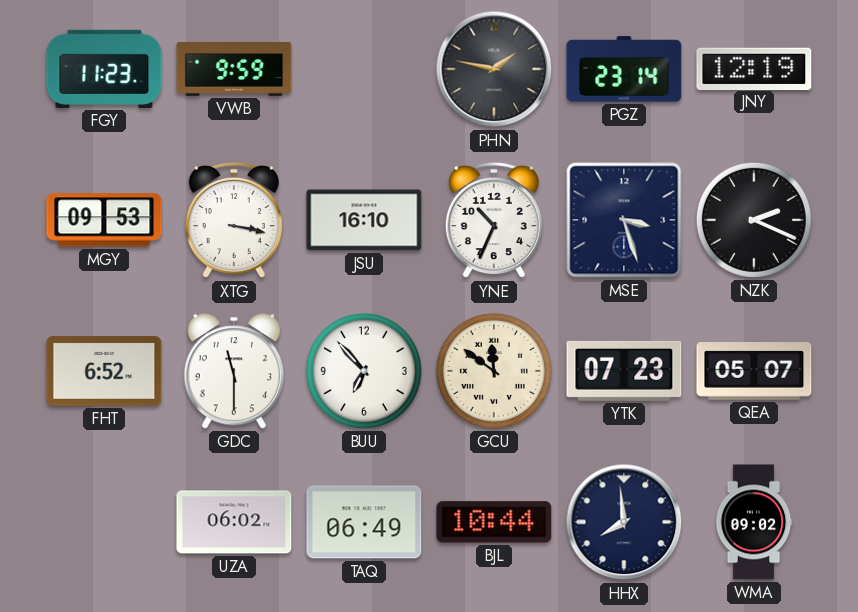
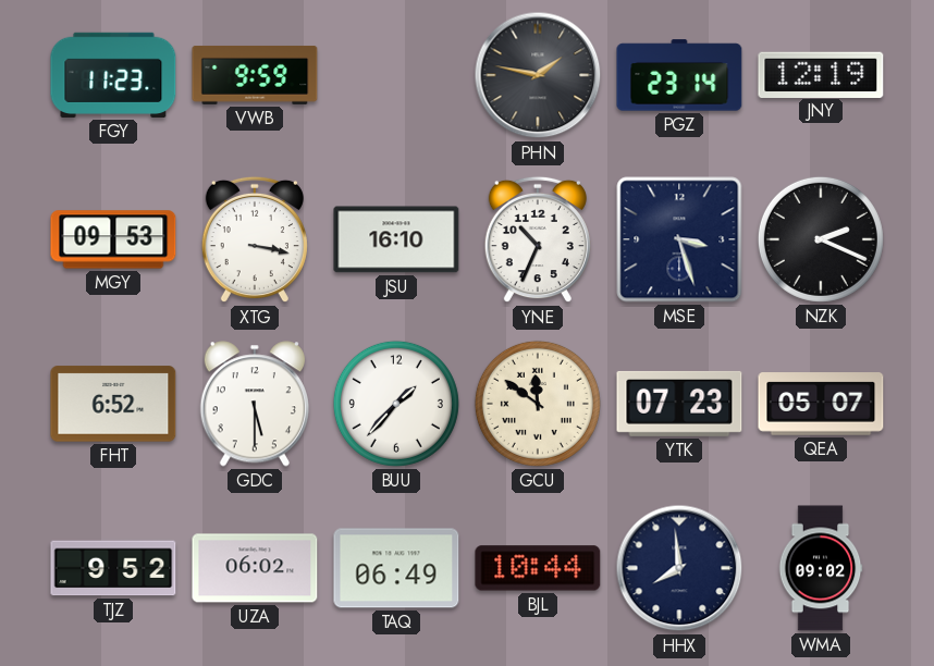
GDC: 11:30 -> 5:30
BUU: 6:53 -> 1:37
TJZ: none -> 9:52
